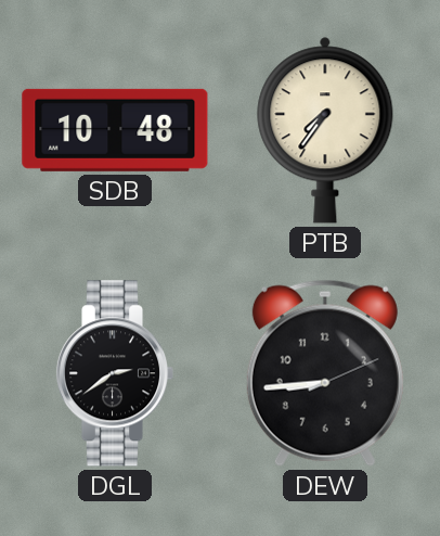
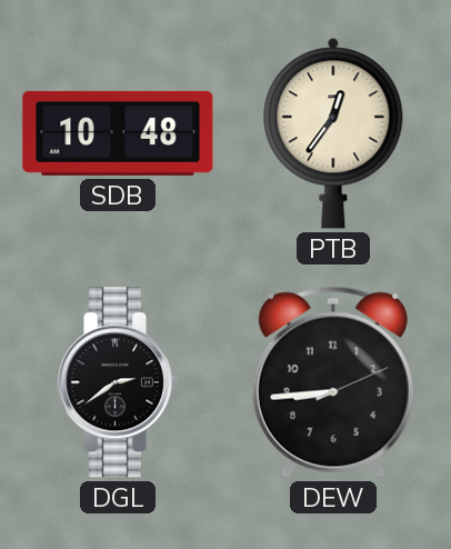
PTB: 7:36 -> 12:36
